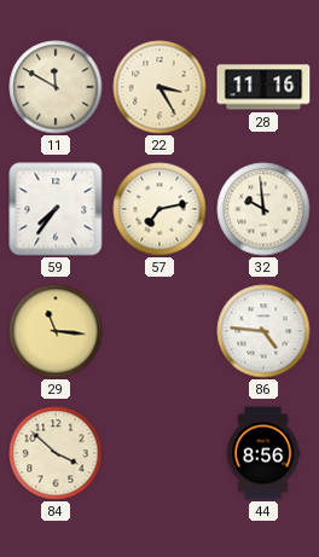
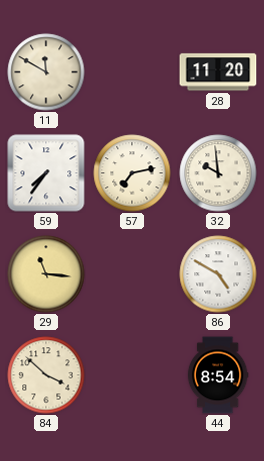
22: 3:25 -> none
28: 11:16 -> 11:20
86: 4:46 -> 4:50
44: 8:56 -> 8:54
